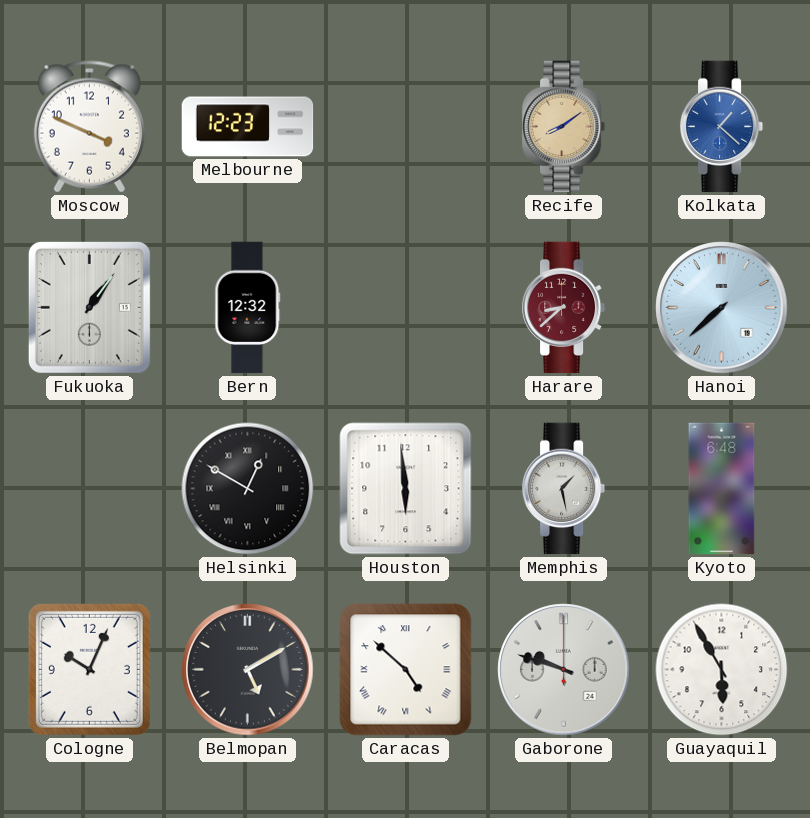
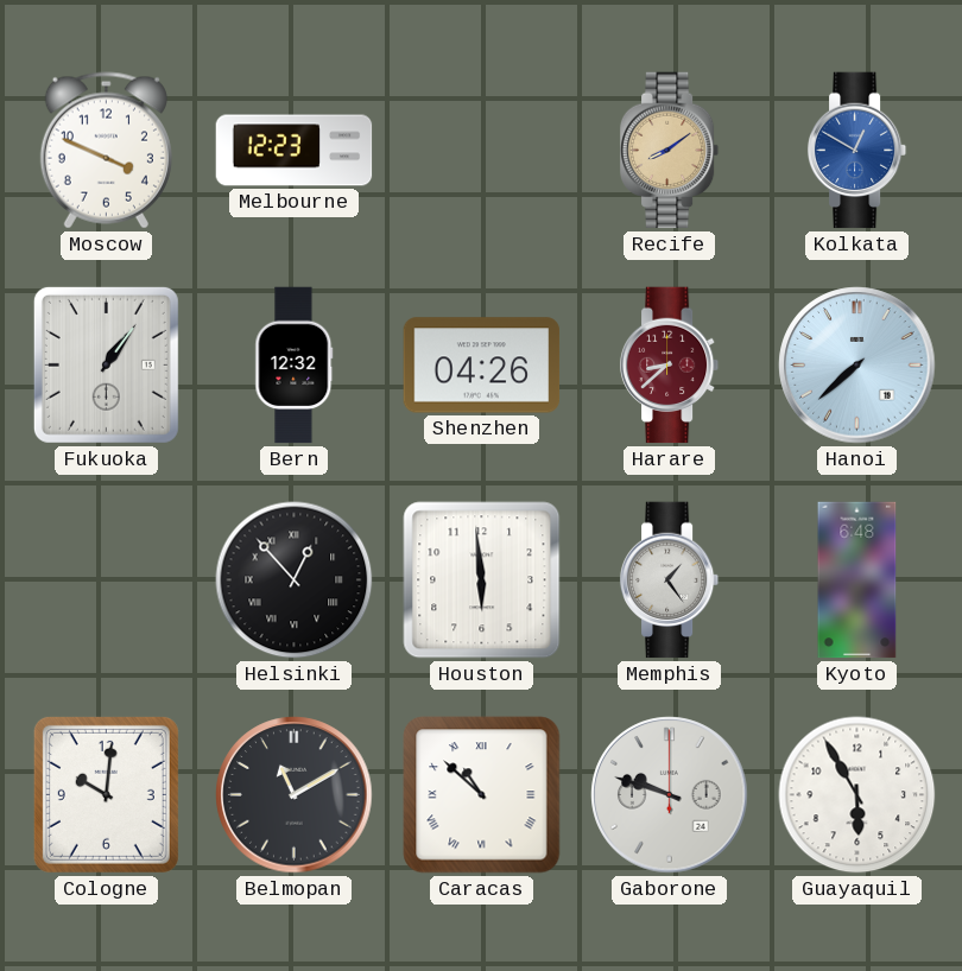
Kolkata: 1:22 -> 12:50
Shenzhen: none -> 04:26
Helsinki: 12:50 -> 12:53
Memphis: 1:28 -> 1:24
Cologne: 10:04 -> 10:01
Belmopan: 5:10 -> 11:10
Caracas: 4:52 -> 10:52
